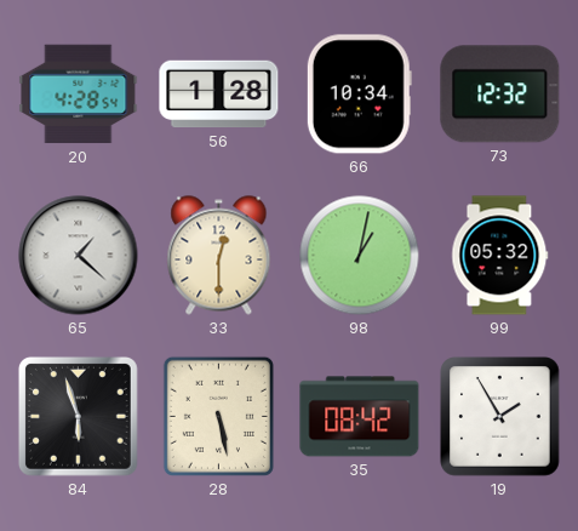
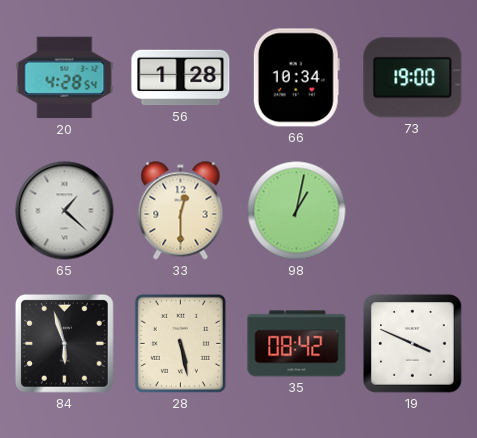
73: 12:32 -> 19:00
99: 05:32 -> none
19: 1:55 -> 3:49
